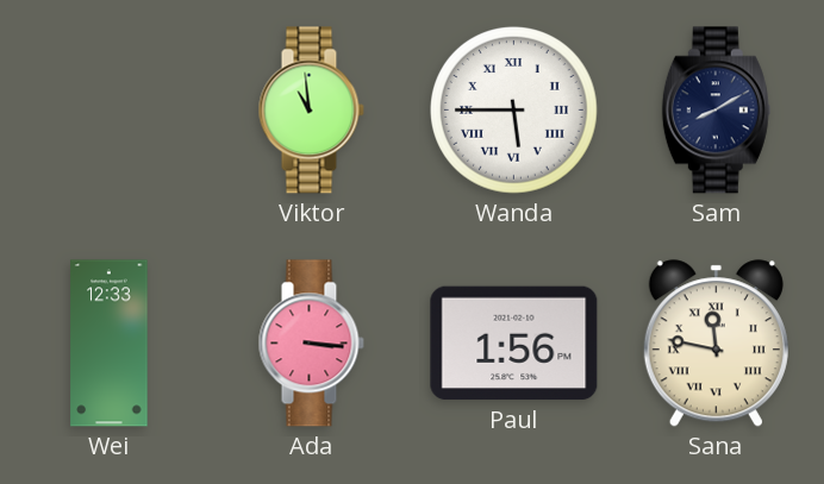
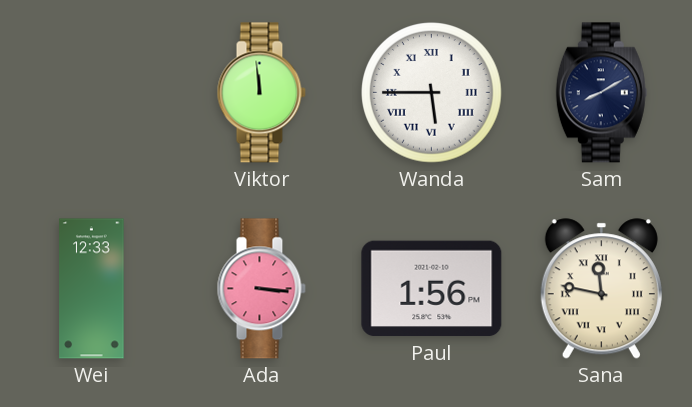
Viktor: 10:59 -> 11:59
